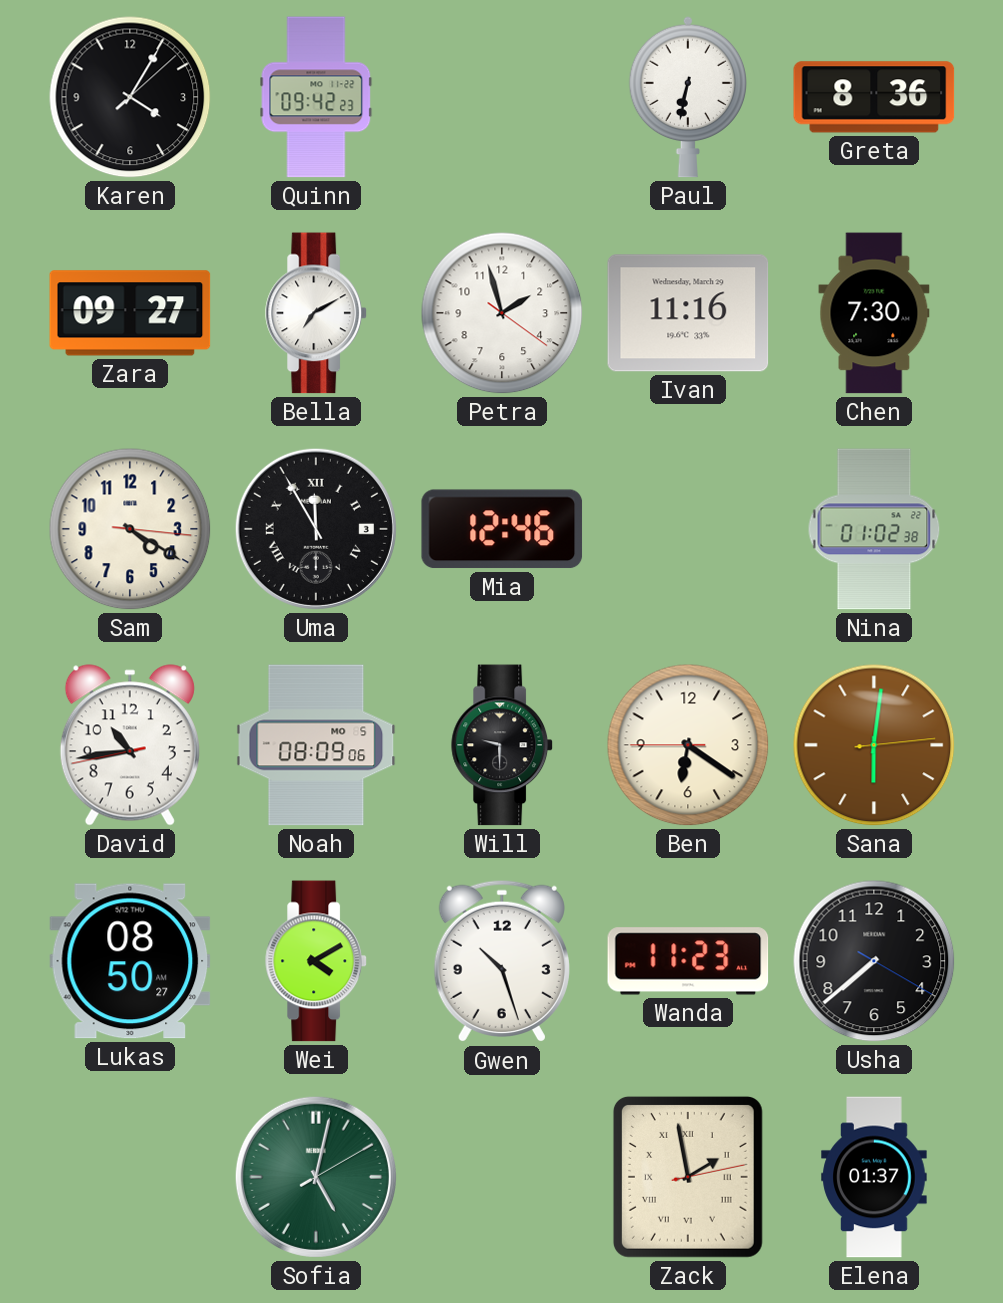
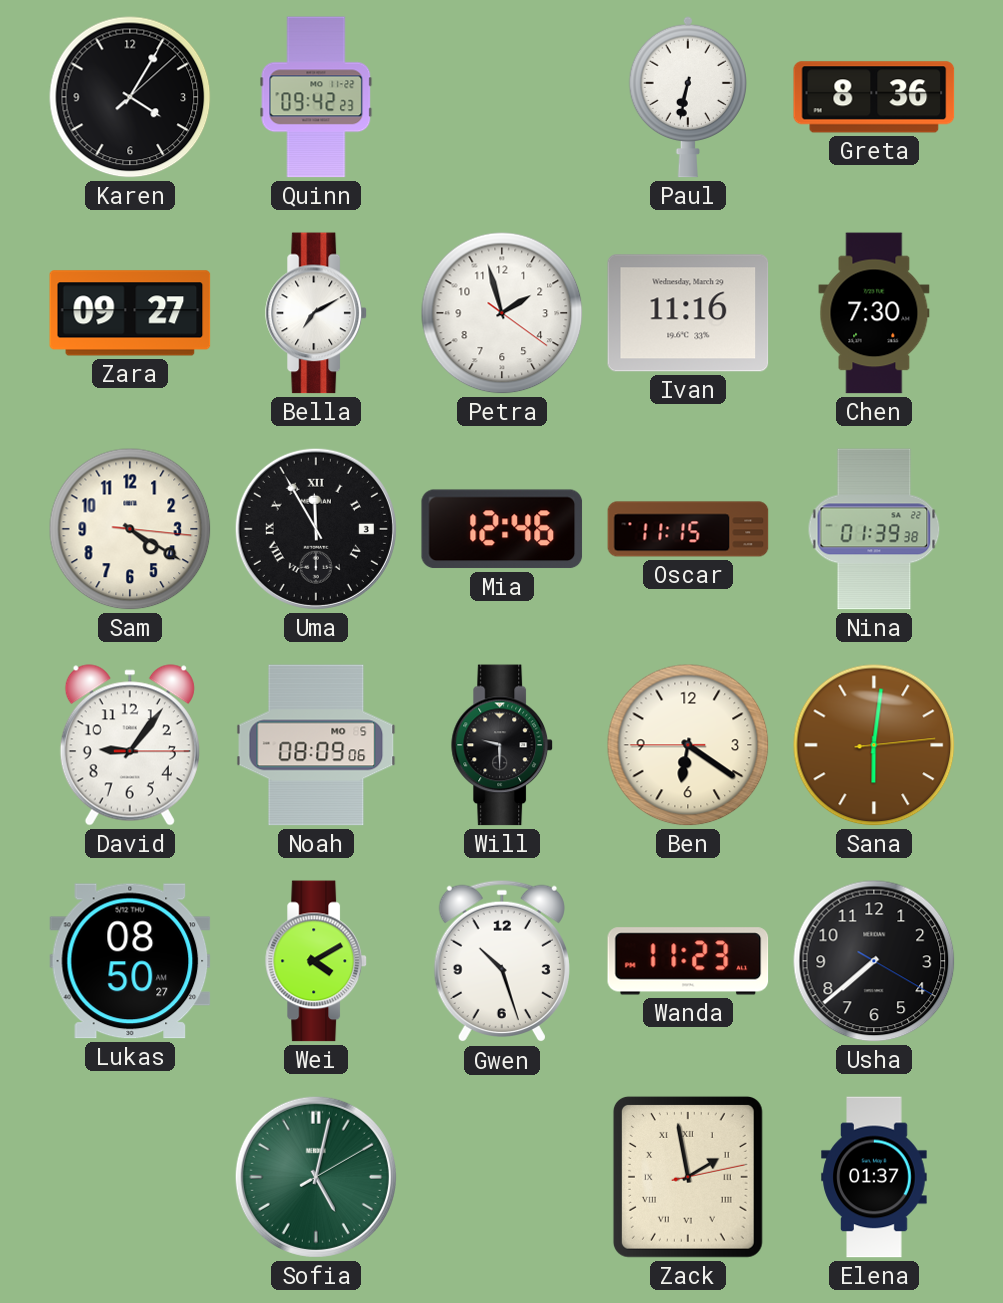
Oscar: none -> 11:15
Nina: 01:02 -> 01:39
David: 10:43 -> 9:06
